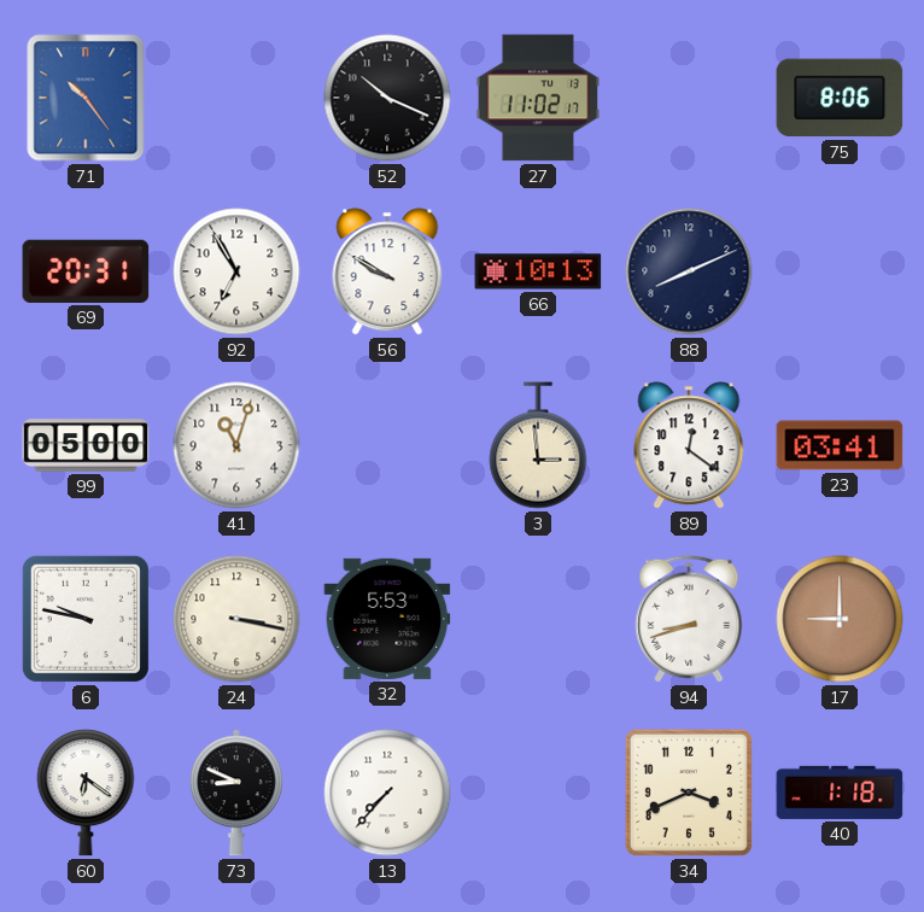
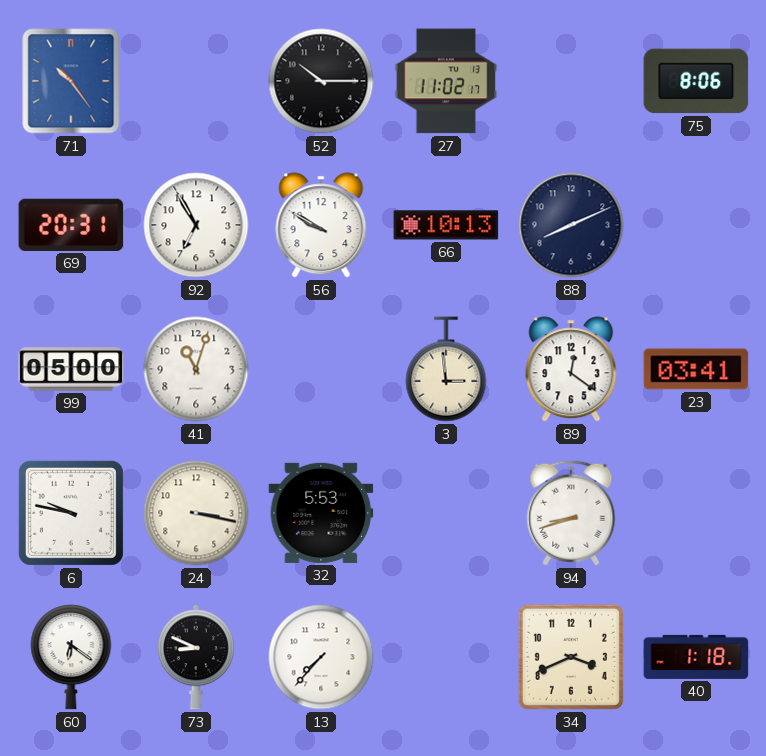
52: 10:19 -> 10:15
17: 9:00 -> none
